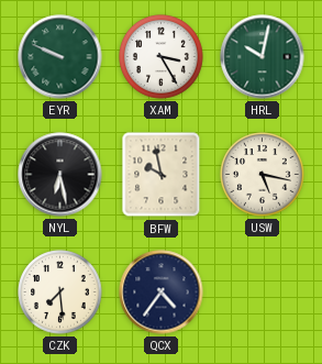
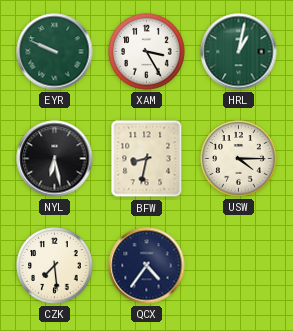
HRL: 10:02 -> 1:02
BFW: 9:58 -> 8:32
USW: 5:17 -> 4:15
